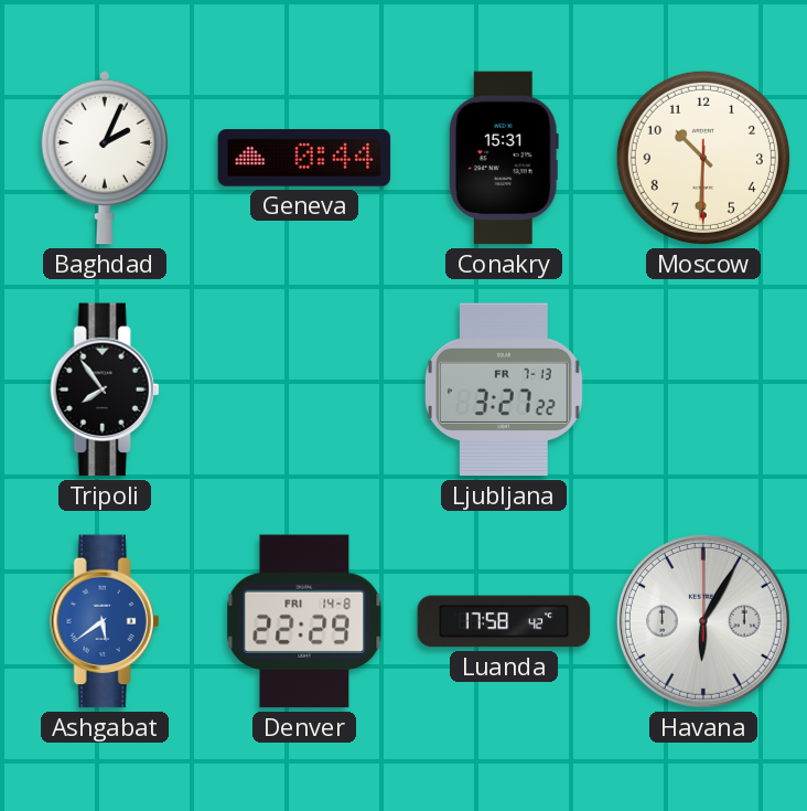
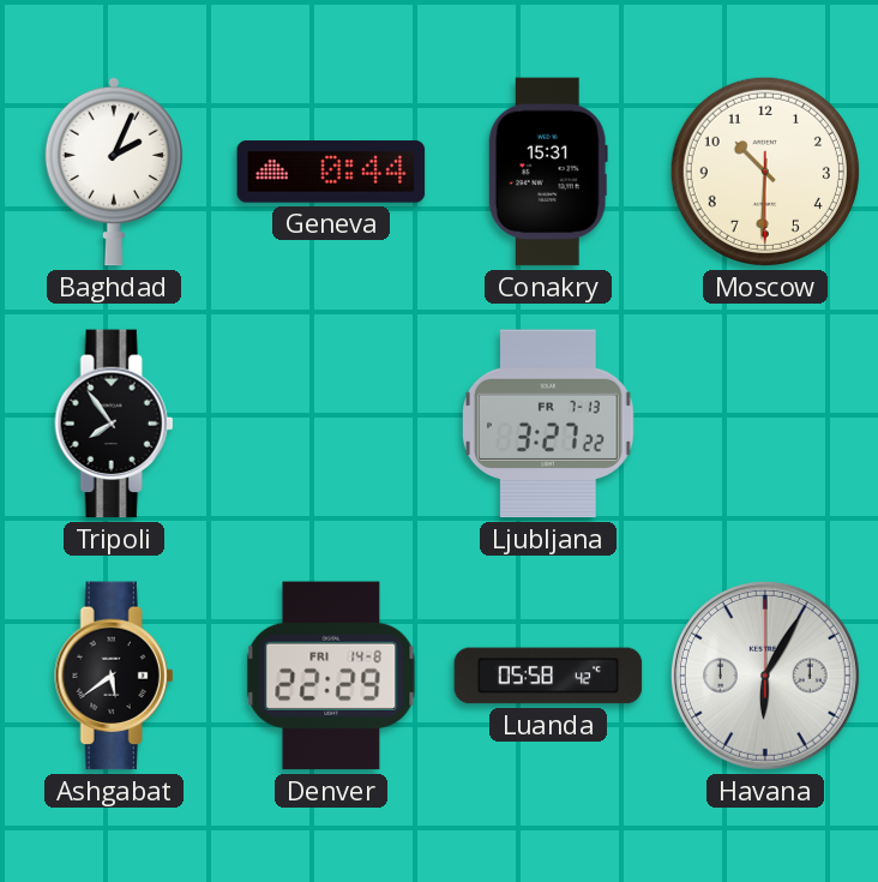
Ashgabat dial: blue -> black
Luanda: 17:58 -> 05:58
